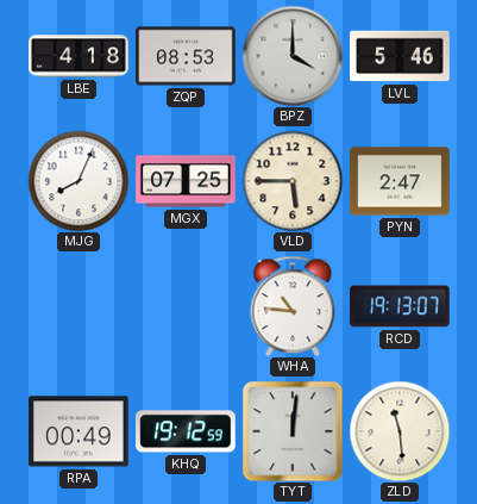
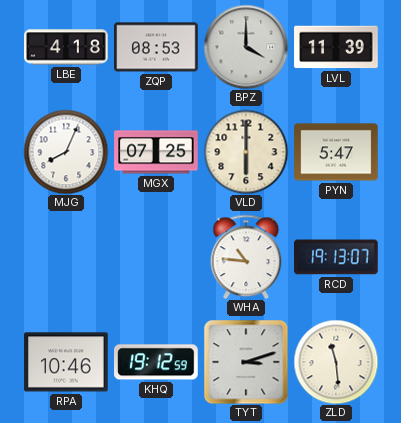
LVL: 5:46 -> 11:39
VLD: 5:45 -> 6:00
PYN: 2:47 -> 5:47
RPA: 00:49 -> 10:46
TYT: 12:01 -> 3:12
